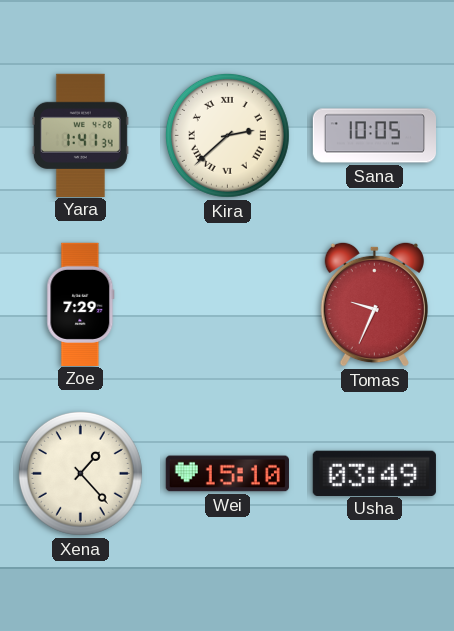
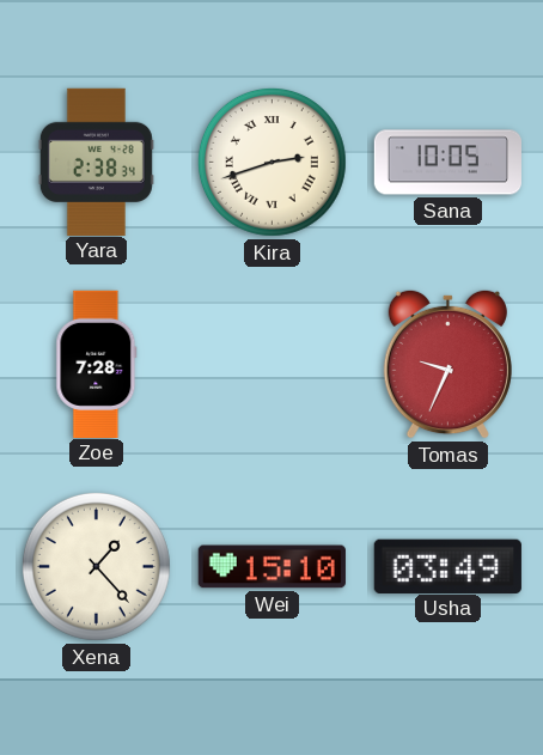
Yara: 1:41 -> 2:38
Kira: 2:38 -> 2:42
Zoe: 7:29 -> 7:28
